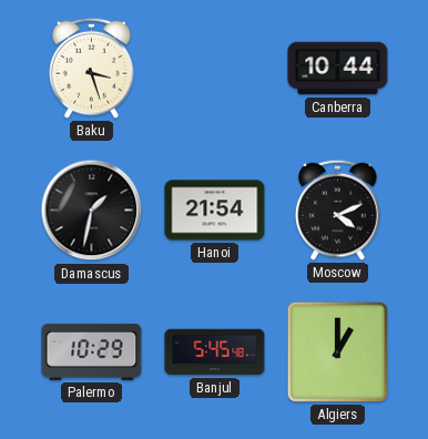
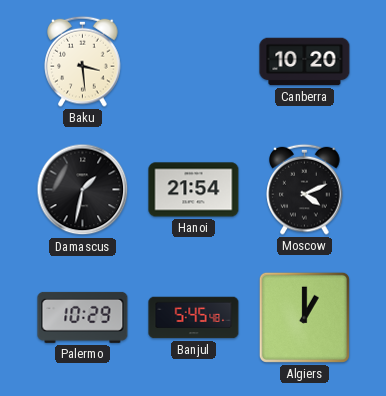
Baku: 3:27 -> 3:29
Canberra: 10:44 -> 10:20
